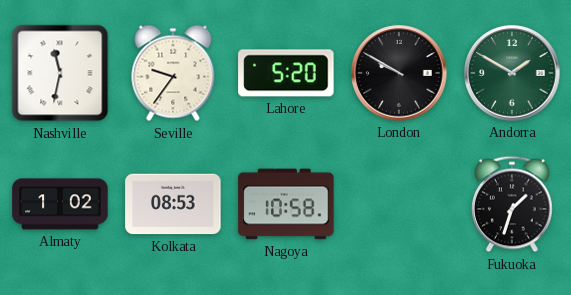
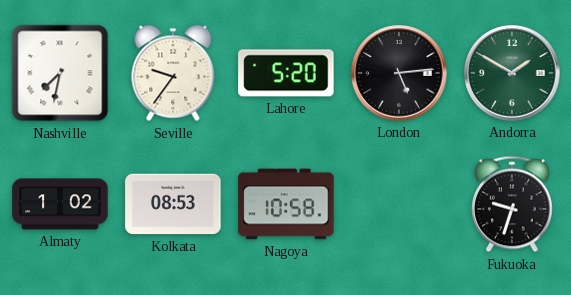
Nashville: 11:32 -> 7:32
London: 9:50 -> 5:14
Fukuoka: 1:33 -> 9:33
